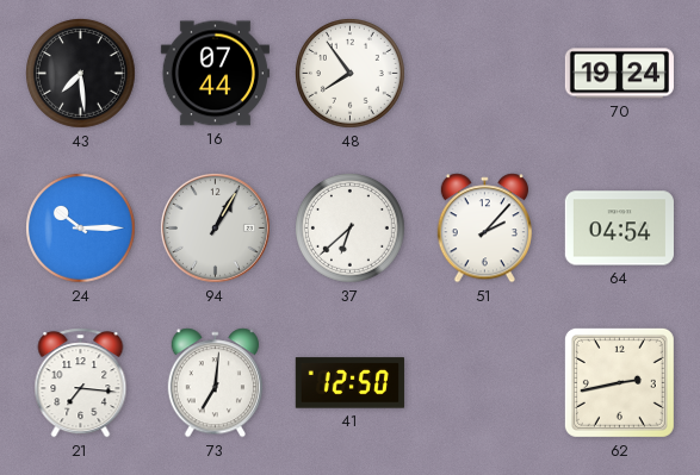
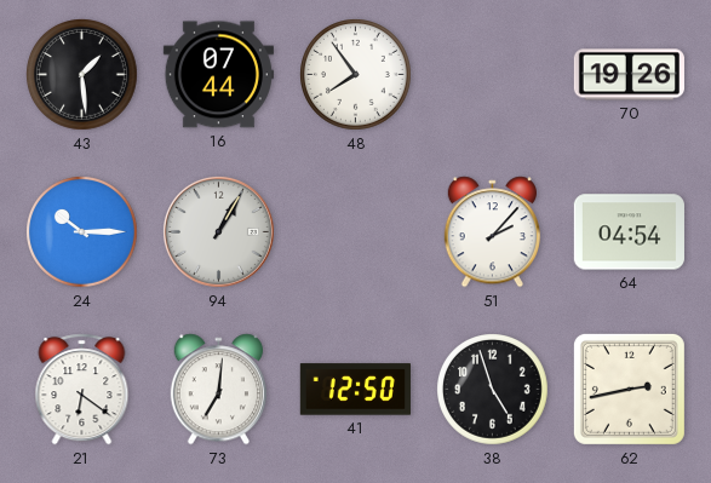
43: 7:29 -> 1:29
70: 19:24 -> 19:26
37: 6:38 -> none
21: 7:16 -> 6:21
38: none -> 4:57
